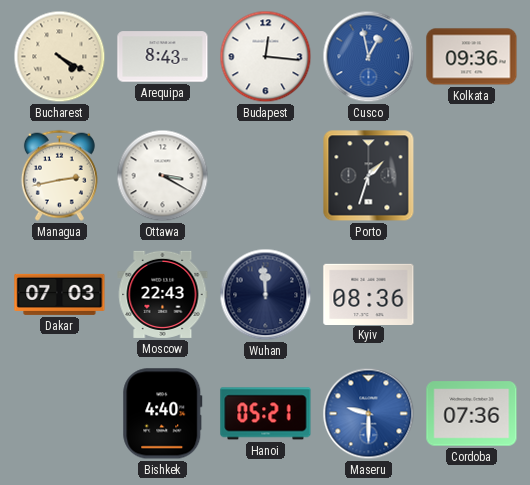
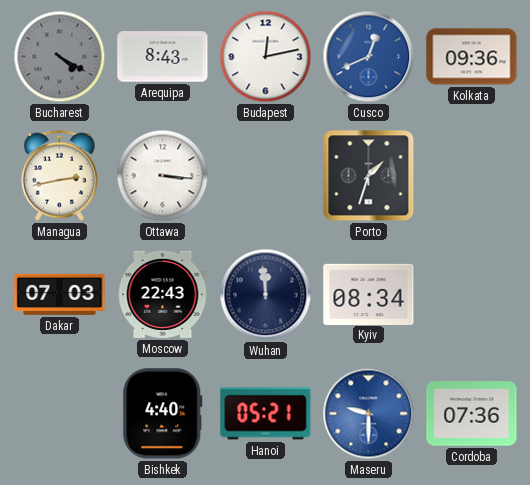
Bucharest dial: cream -> grey
Budapest: 12:16 -> 12:13
Cusco: 12:58 -> 12:41
Ottawa: 3:20 -> 3:16
Kyiv: 08:36 -> 08:34
